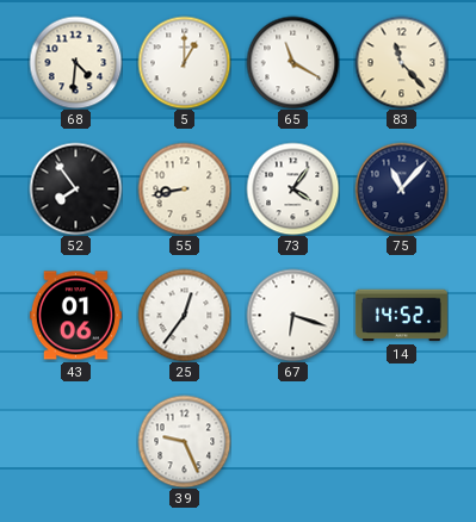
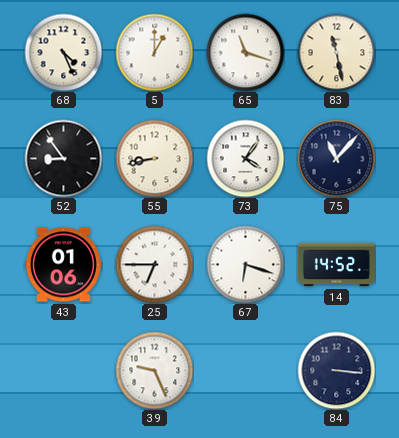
68: 4:31 -> 4:26
65: 11:20 -> 11:18
83: 11:23 -> 11:28
52: 7:54 -> 8:54
25: 12:36 -> 6:45
84: none -> 3:16
